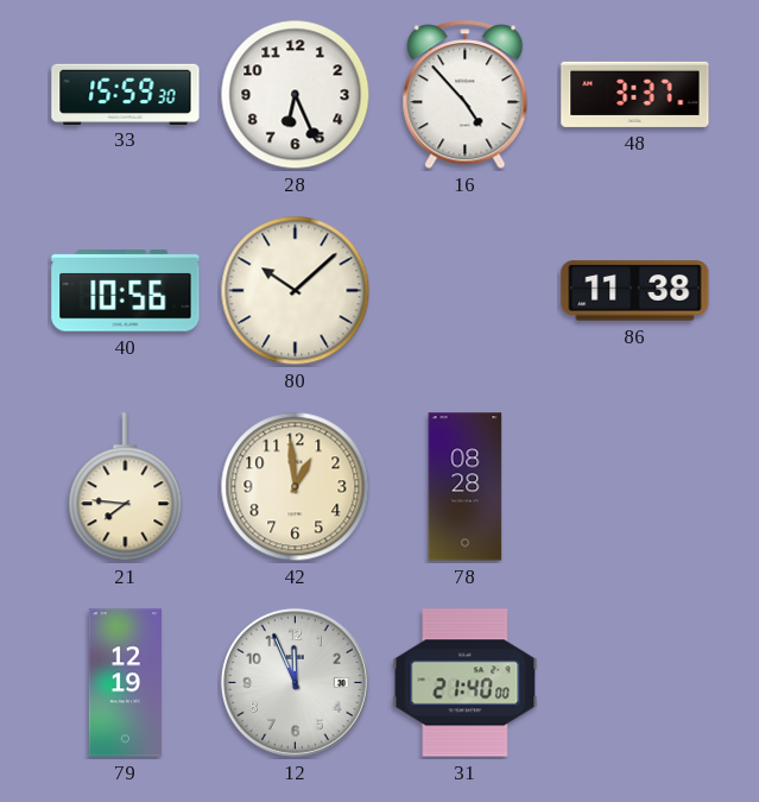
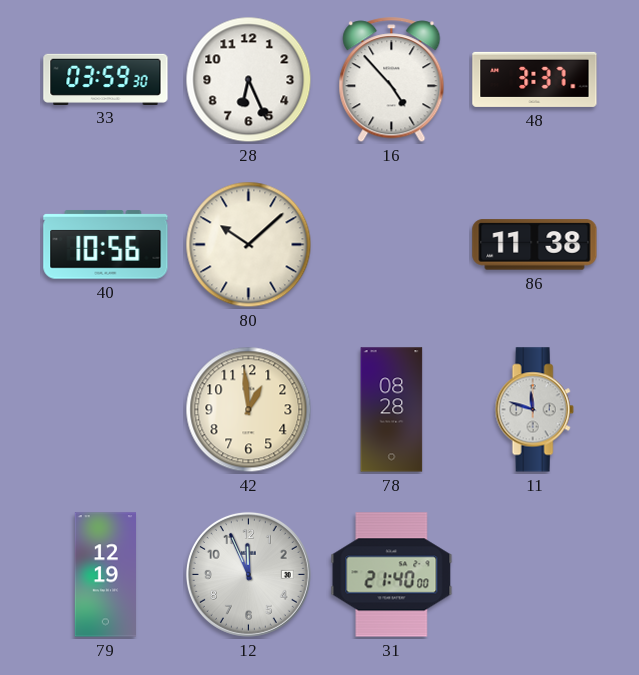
33: 15:59 -> 03:59
21: 7:46 -> none
11: none -> 11:48
